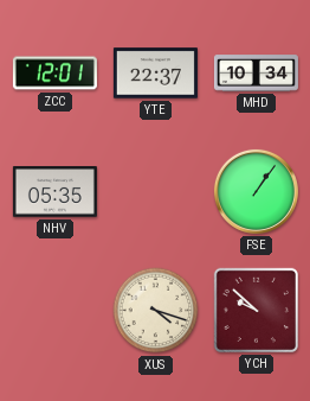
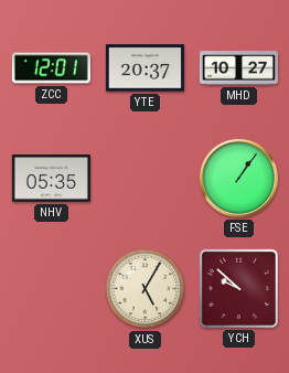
YTE: 22:37 -> 20:37
MHD: 10:34 -> 10:27
XUS: 4:18 -> 5:05
